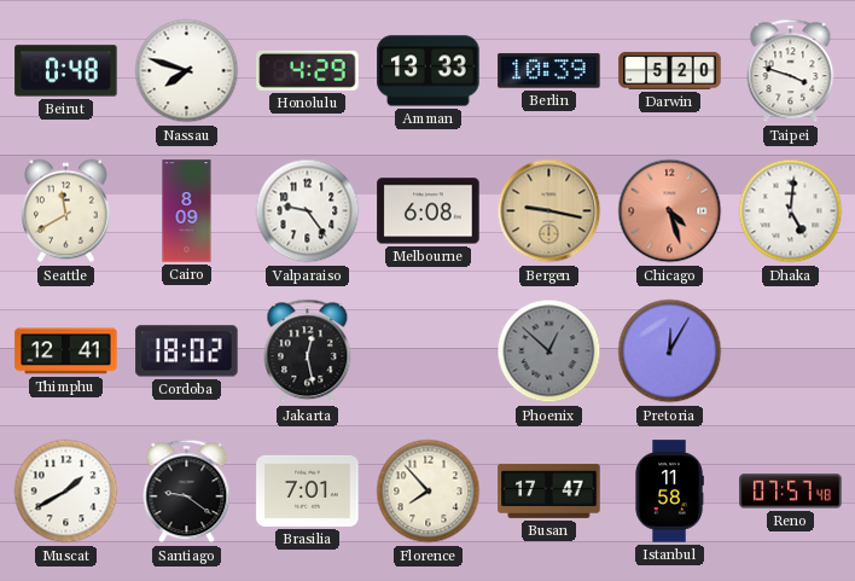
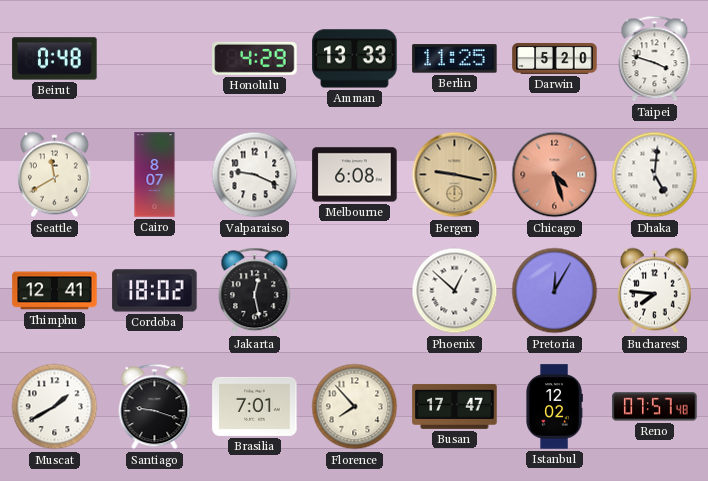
Nassau: 7:48 -> none
Berlin: 10:39 -> 11:25
Cairo: 8:09 -> 8:07
Valparaiso: 9:24 -> 9:19
Phoenix dial: grey -> white
Bucharest: none -> 7:46
Santiago: 9:21 -> 9:18
Istanbul: 11:58 -> 12:02
